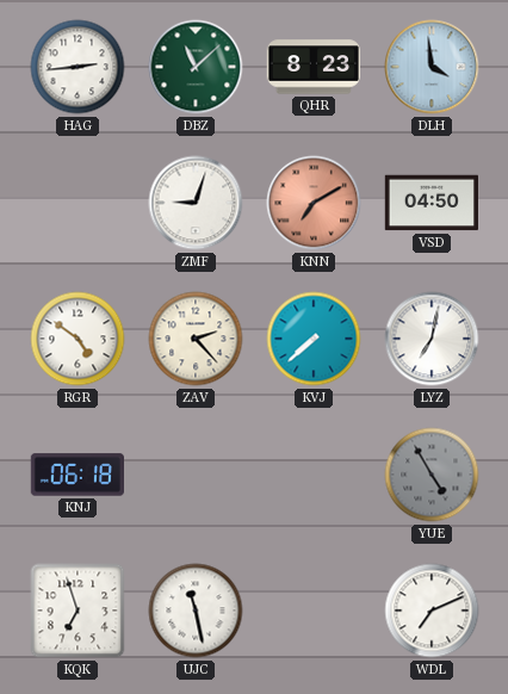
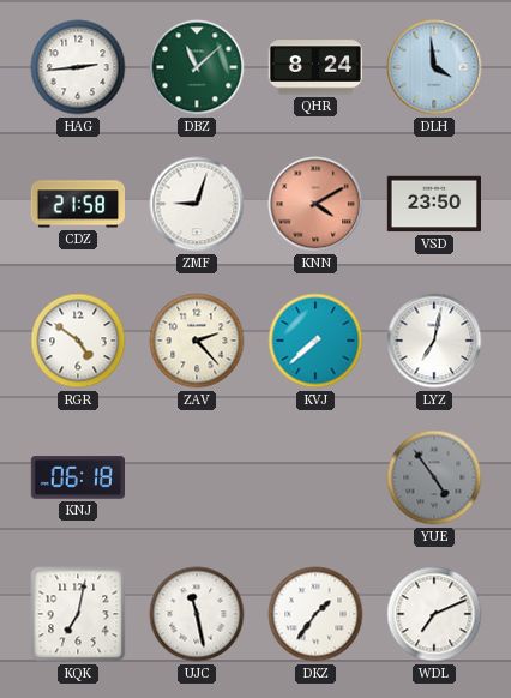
QHR: 8:23 -> 8:24
CDZ: none -> 21:58
KNN: 7:10 -> 4:10
VSD: 04:50 -> 23:50
YUE: 4:55 -> 4:54
KQK: 6:57 -> 7:02
DKZ: none -> 1:36
